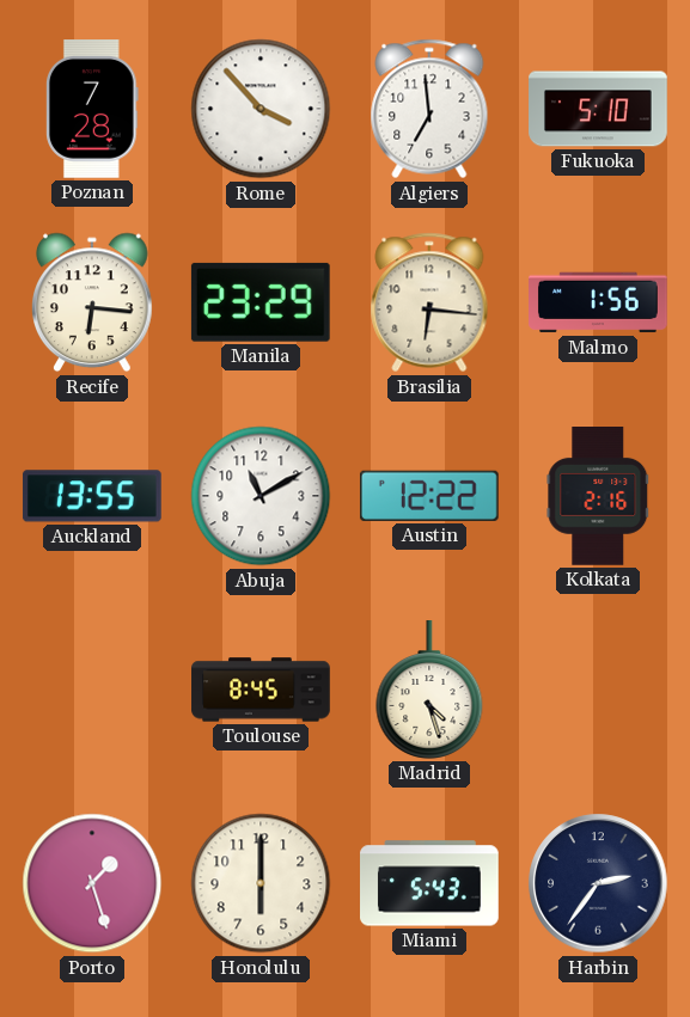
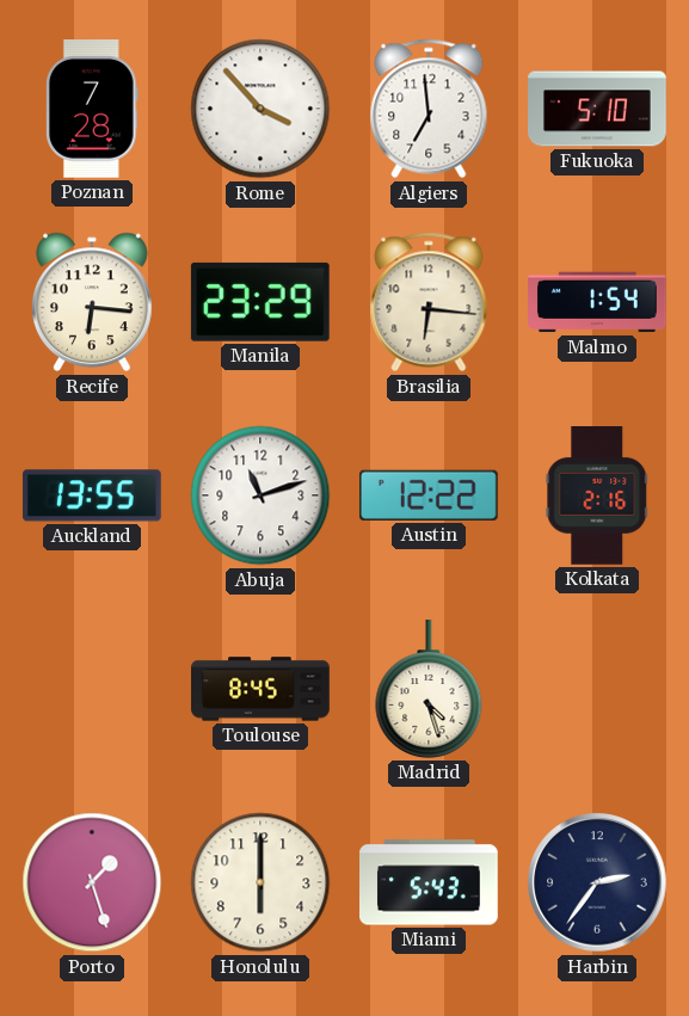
Malmo: 1:56 -> 1:54
Abuja: 11:10 -> 11:12
